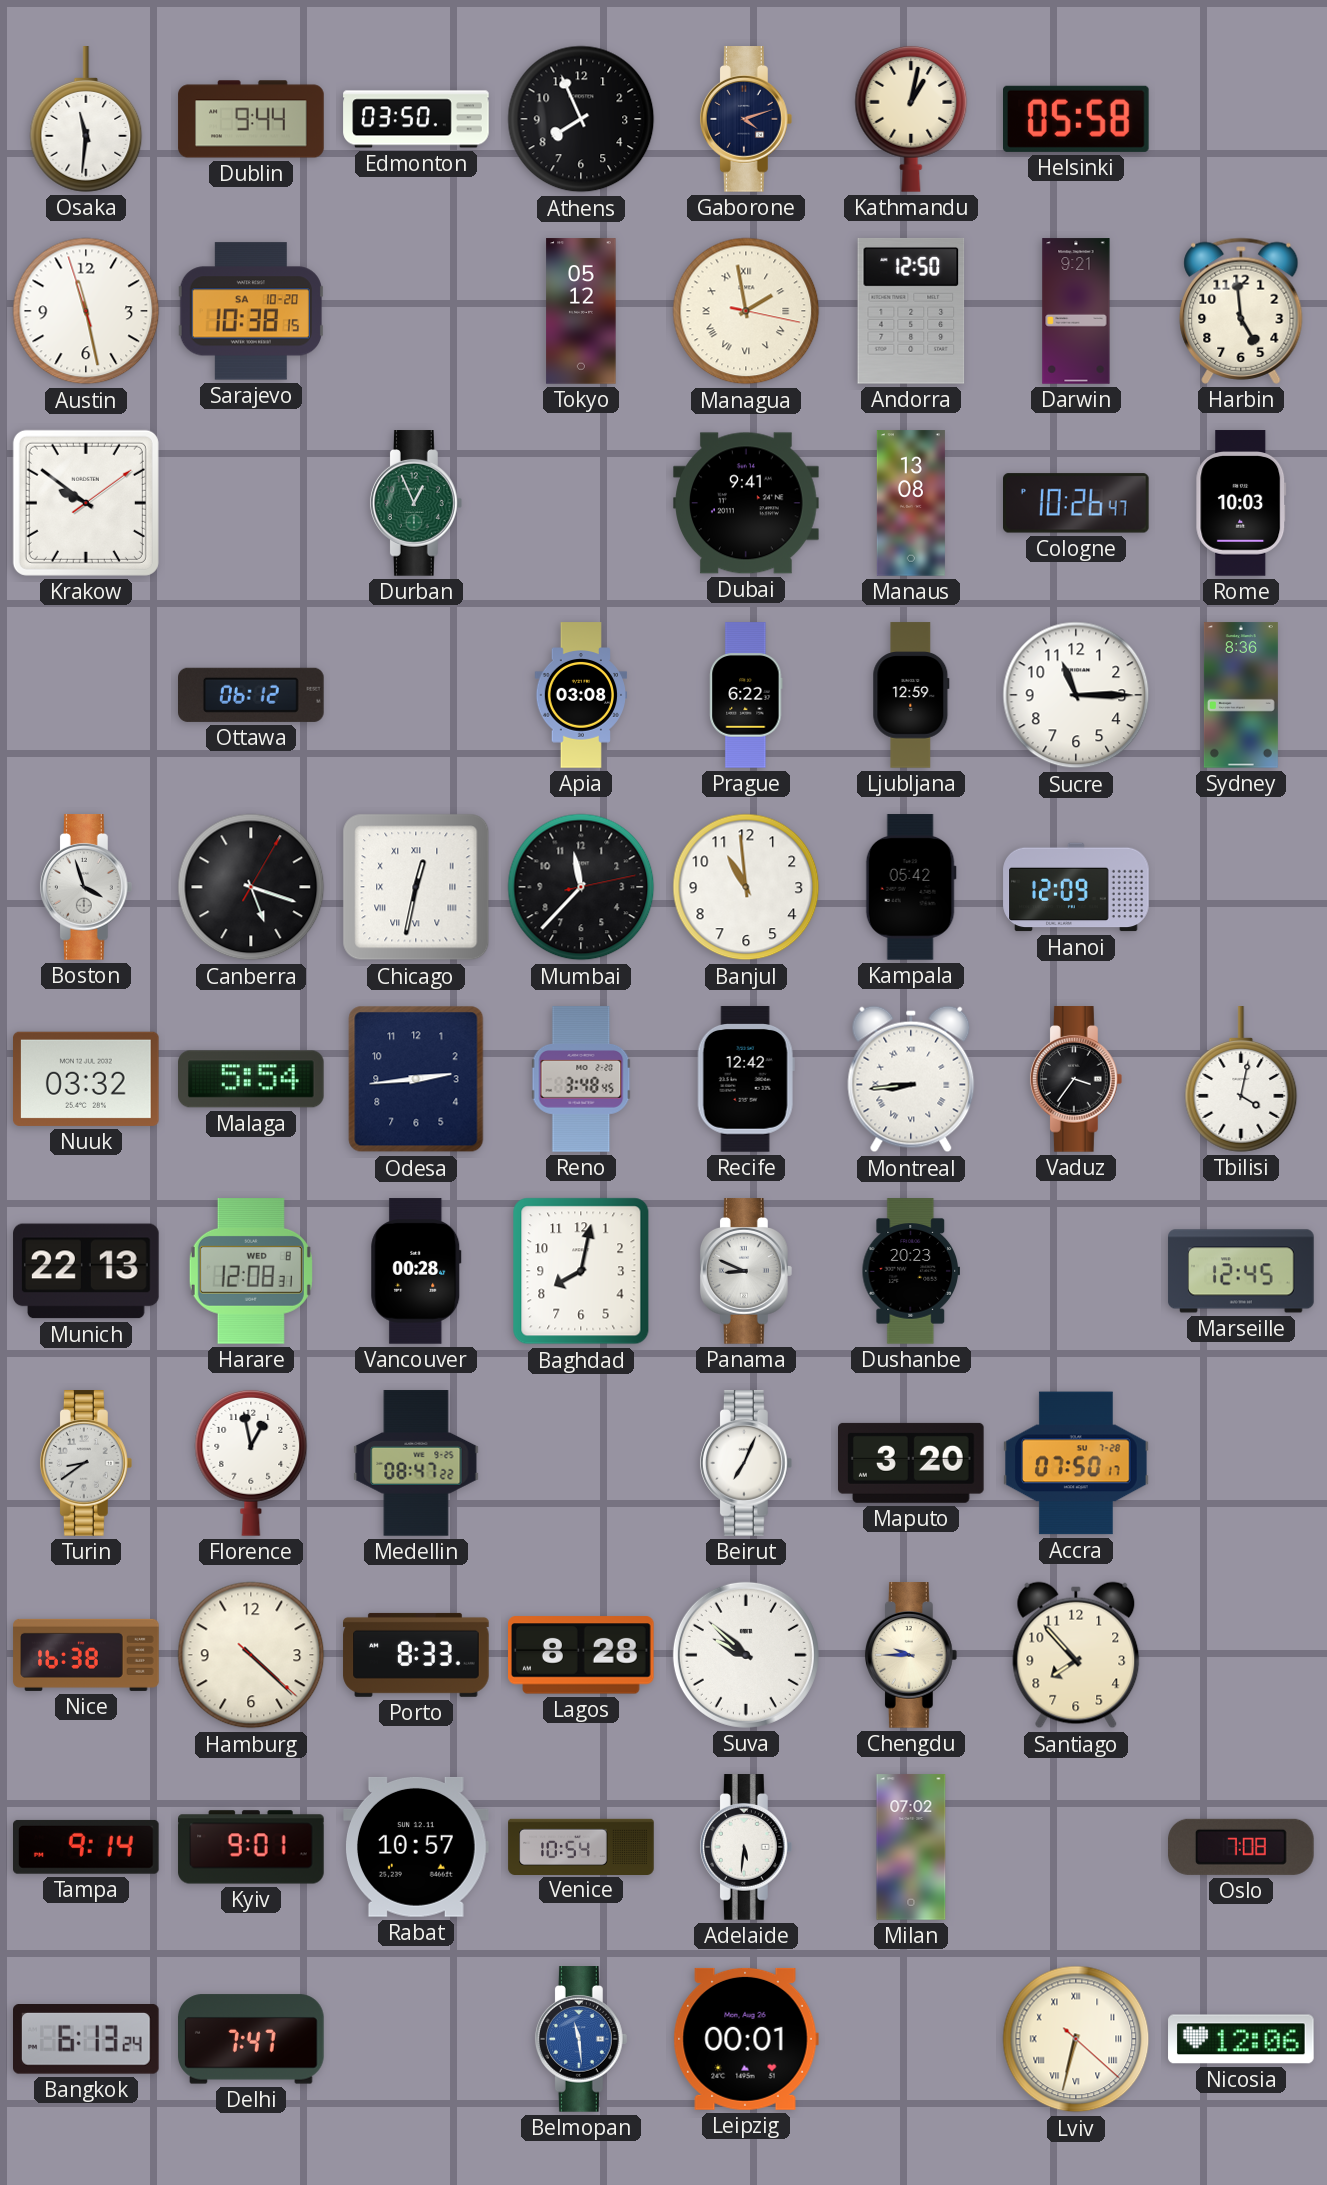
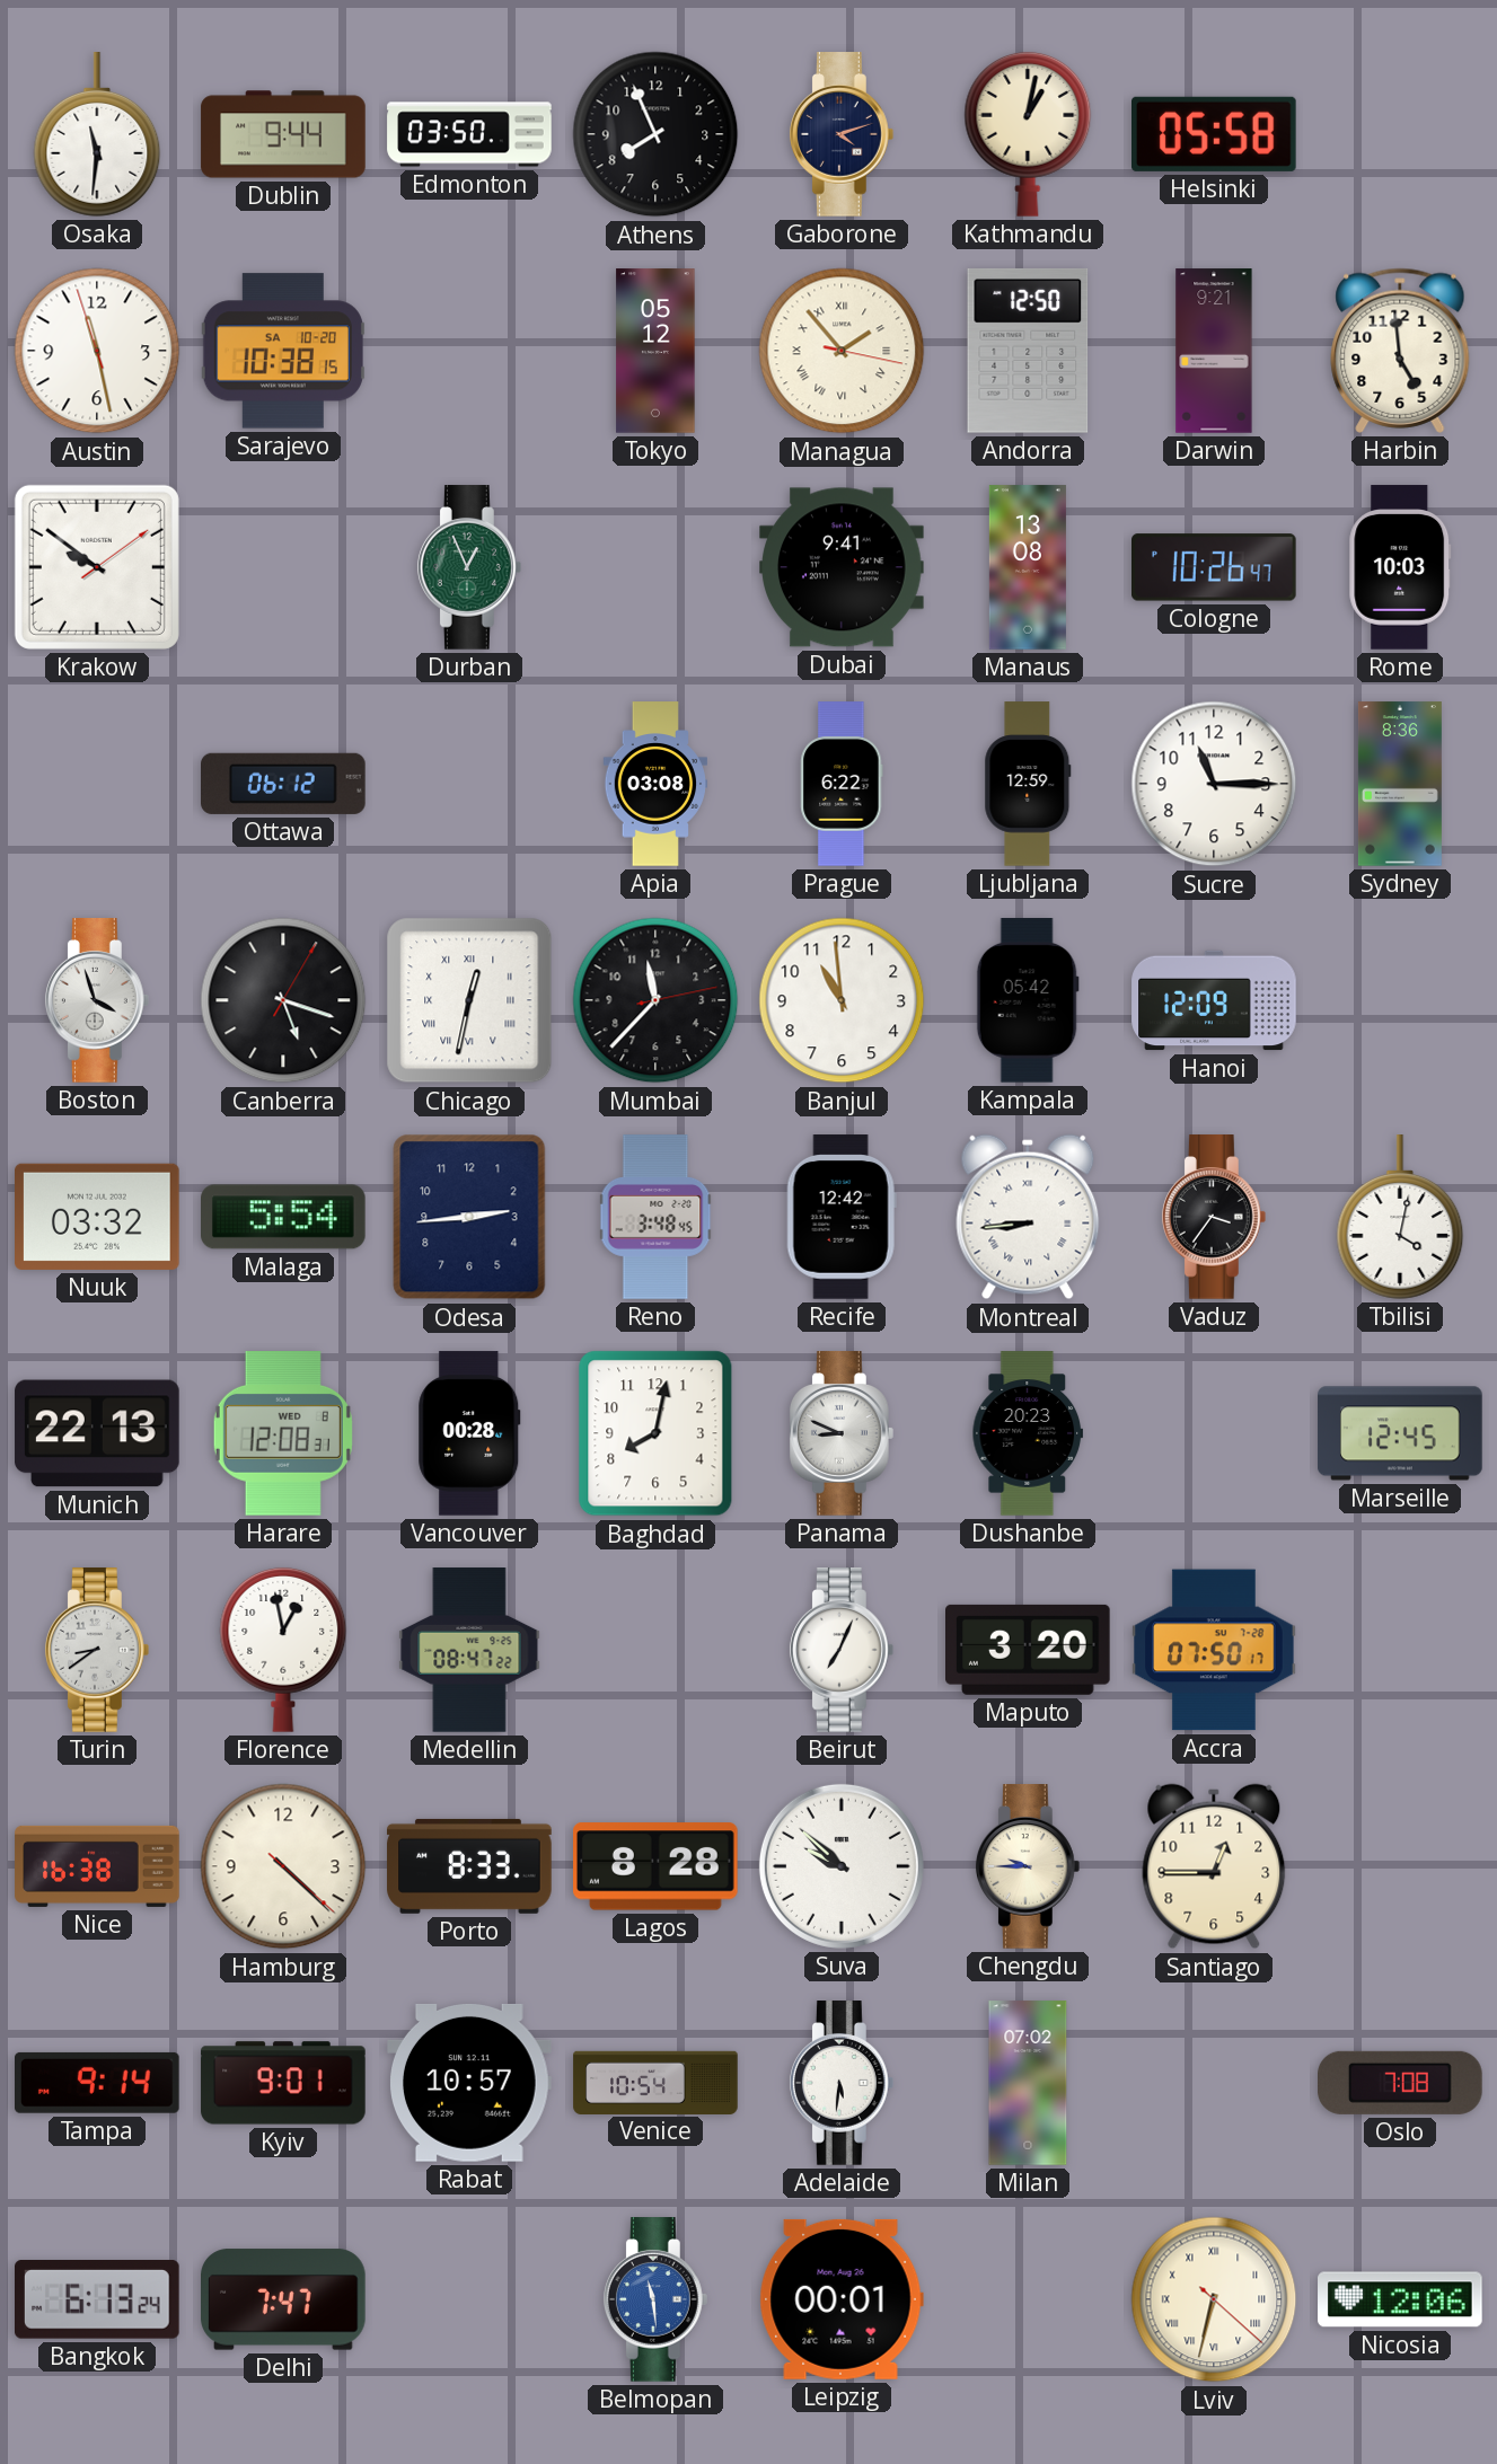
Managua: 1:58 -> 1:53
Santiago: 7:53 -> 12:45
